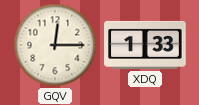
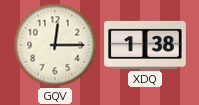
XDQ: 1:33 -> 1:38
